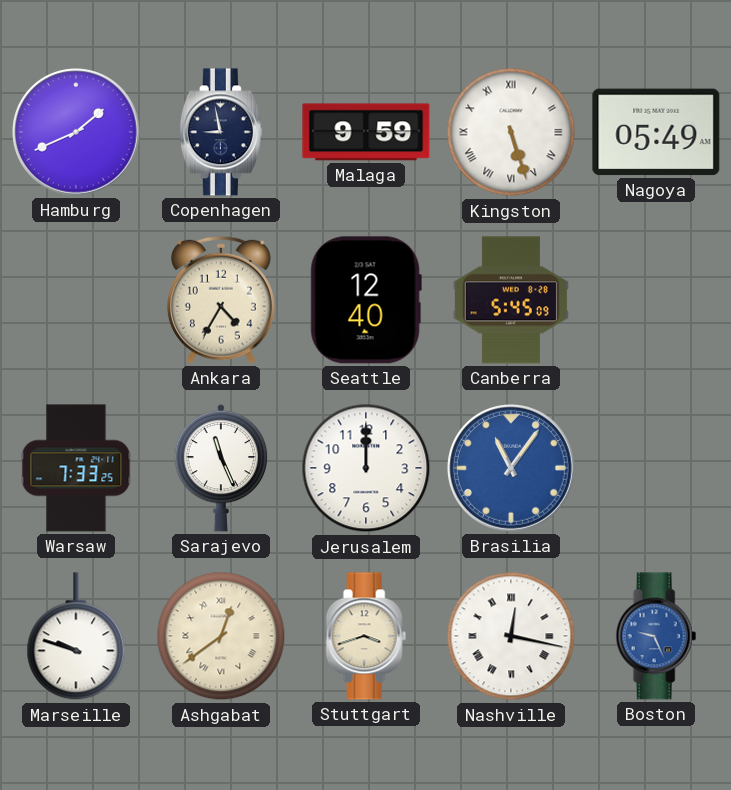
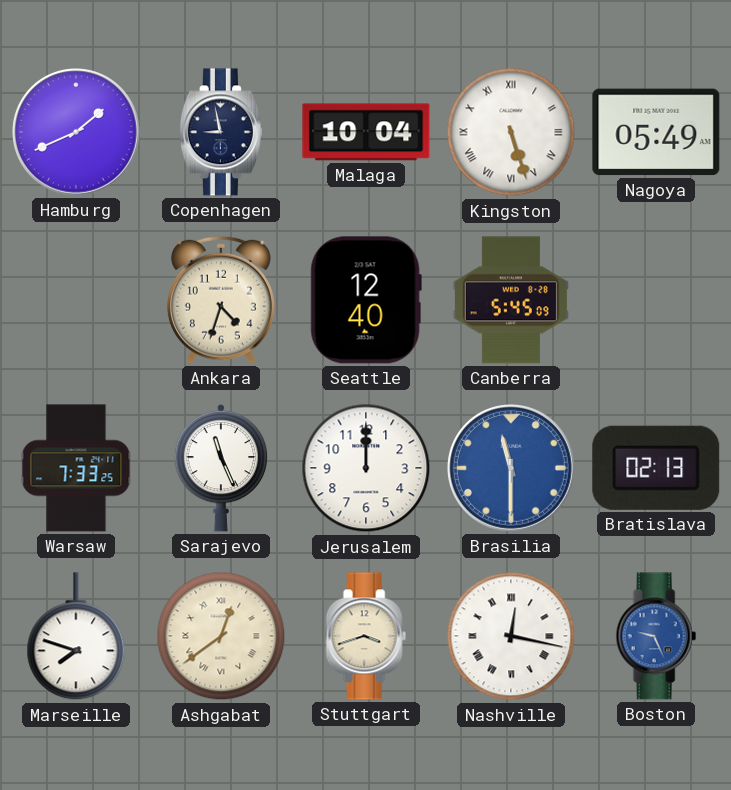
Malaga: 9:59 -> 10:04
Ankara: 4:35 -> 4:33
Brasilia: 11:06 -> 11:30
Bratislava: none -> 02:13
Marseille: 9:48 -> 7:48
